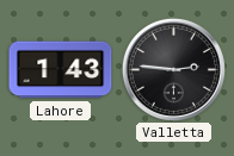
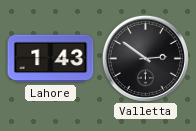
Valletta: 2:46 -> 2:51
